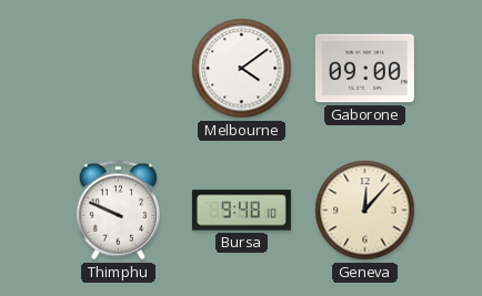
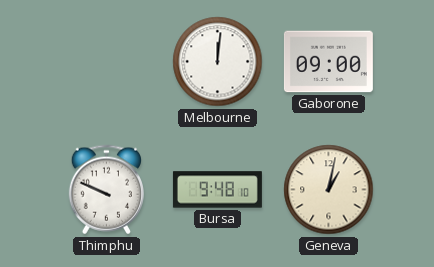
Melbourne: 4:09 -> 12:01
Geneva: 12:07 -> 1:02
